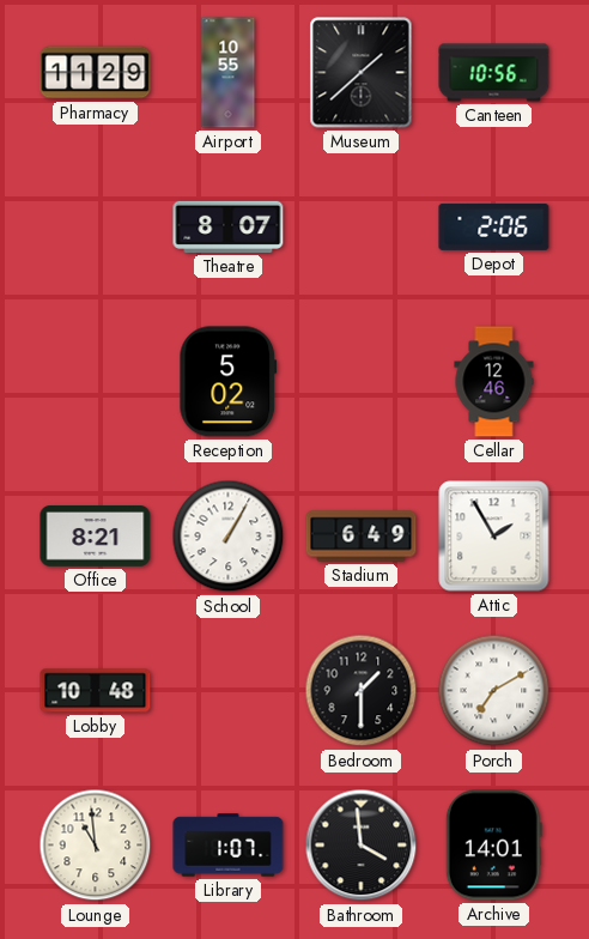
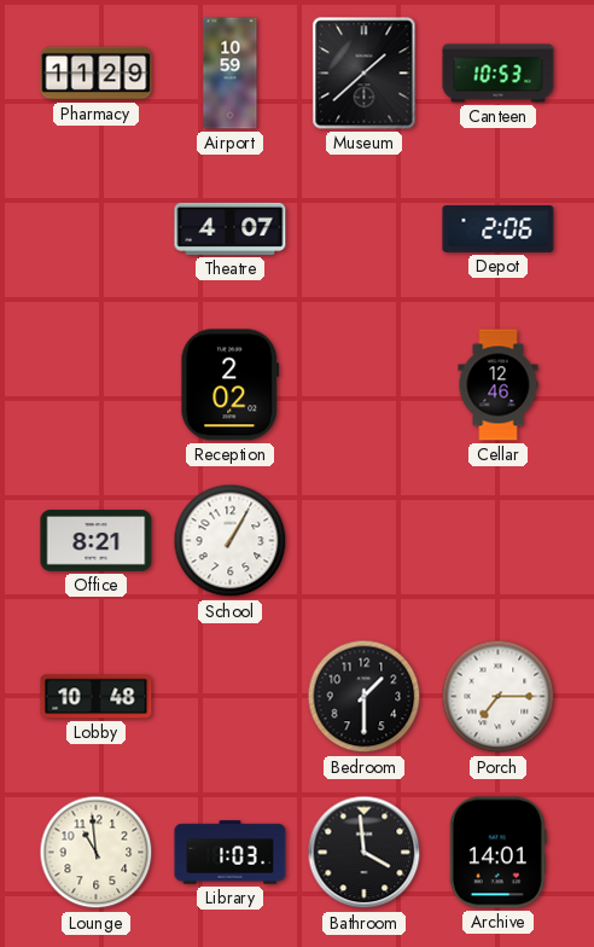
Airport: 10:55 -> 10:59
Canteen: 10:56 -> 10:53
Theatre: 8:07 -> 4:07
Reception: 5:02 -> 2:02
Stadium: 6:49 -> none
Attic: 1:55 -> none
Porch: 7:10 -> 7:15
Library: 1:07 -> 1:03
